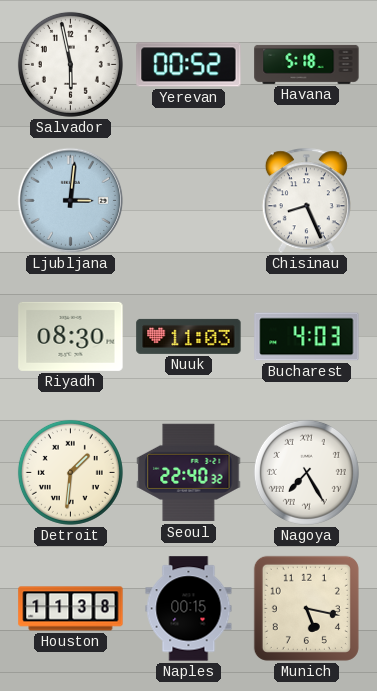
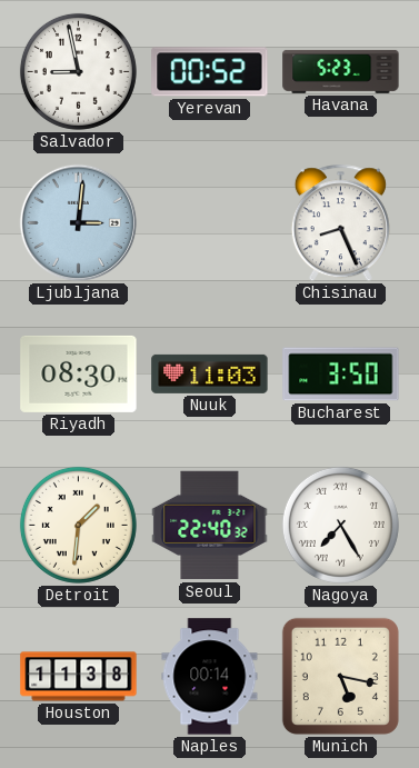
Salvador: 5:58 -> 8:58
Havana: 5:18 -> 5:23
Bucharest: 4:03 -> 3:50
Naples: 00:15 -> 00:14
